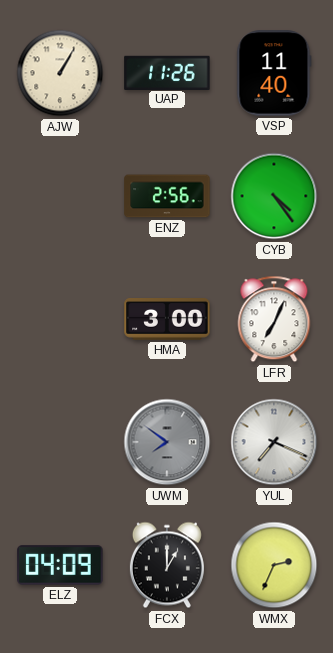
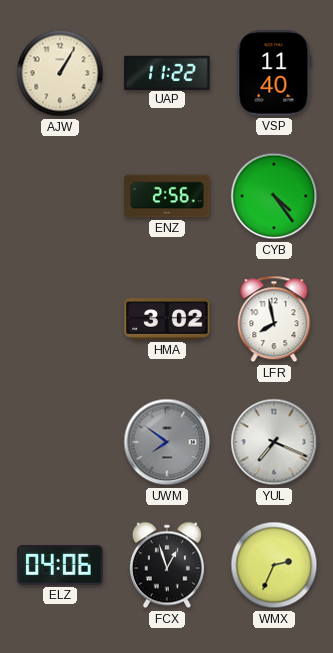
UAP: 11:26 -> 11:22
HMA: 3:00 -> 3:02
LFR: 7:04 -> 7:58
ELZ: 04:09 -> 04:06
FCX: 1:00 -> 12:57
